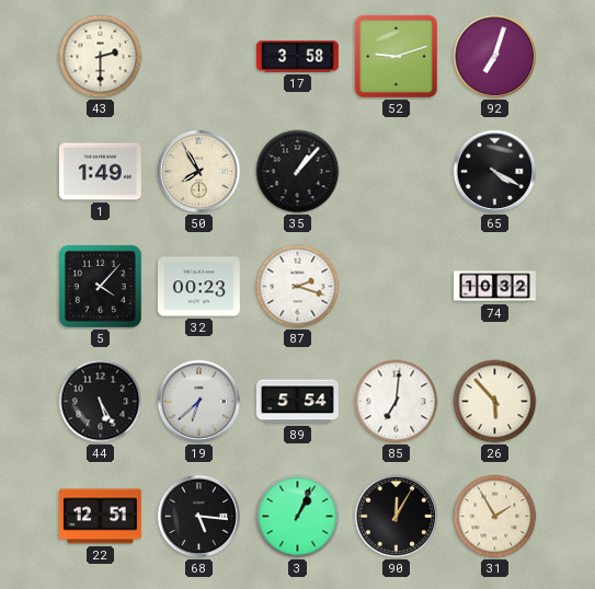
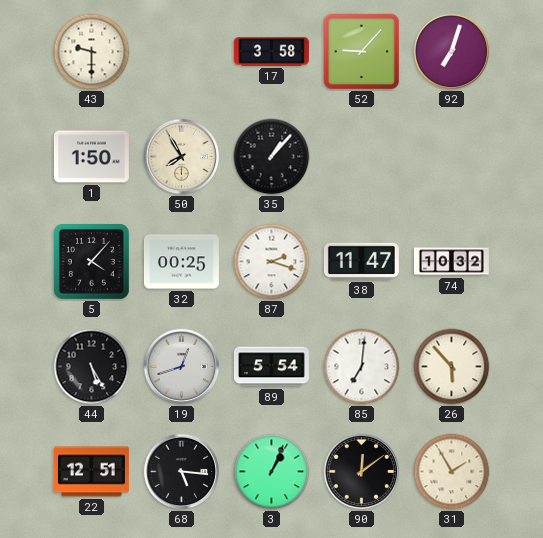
43: 2:30 -> 9:30
52: 9:12 -> 9:07
1: 1:49 -> 1:50
65: 4:20 -> none
32: 00:23 -> 00:25
38: none -> 11:47
19: 6:38 -> 12:42
90: 12:05 -> 12:09
